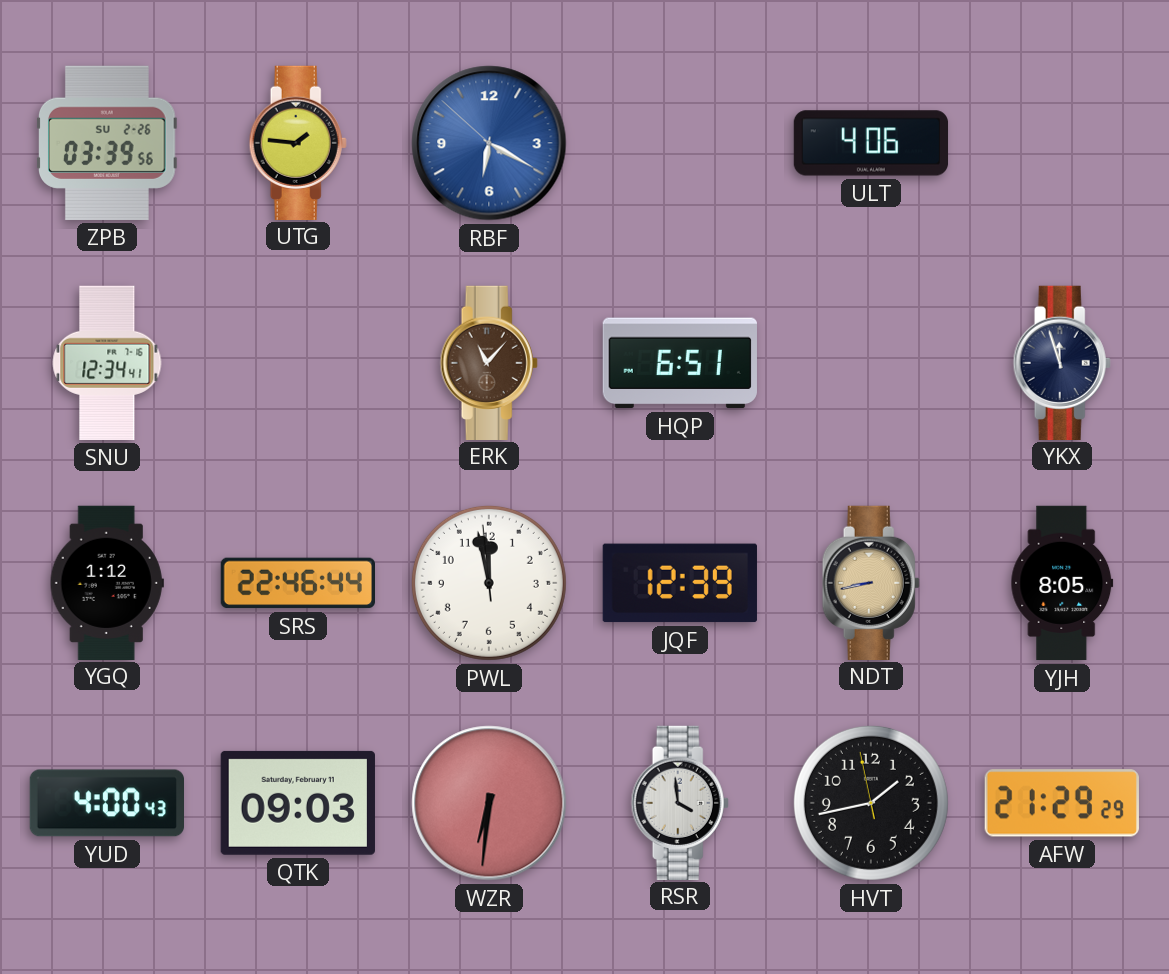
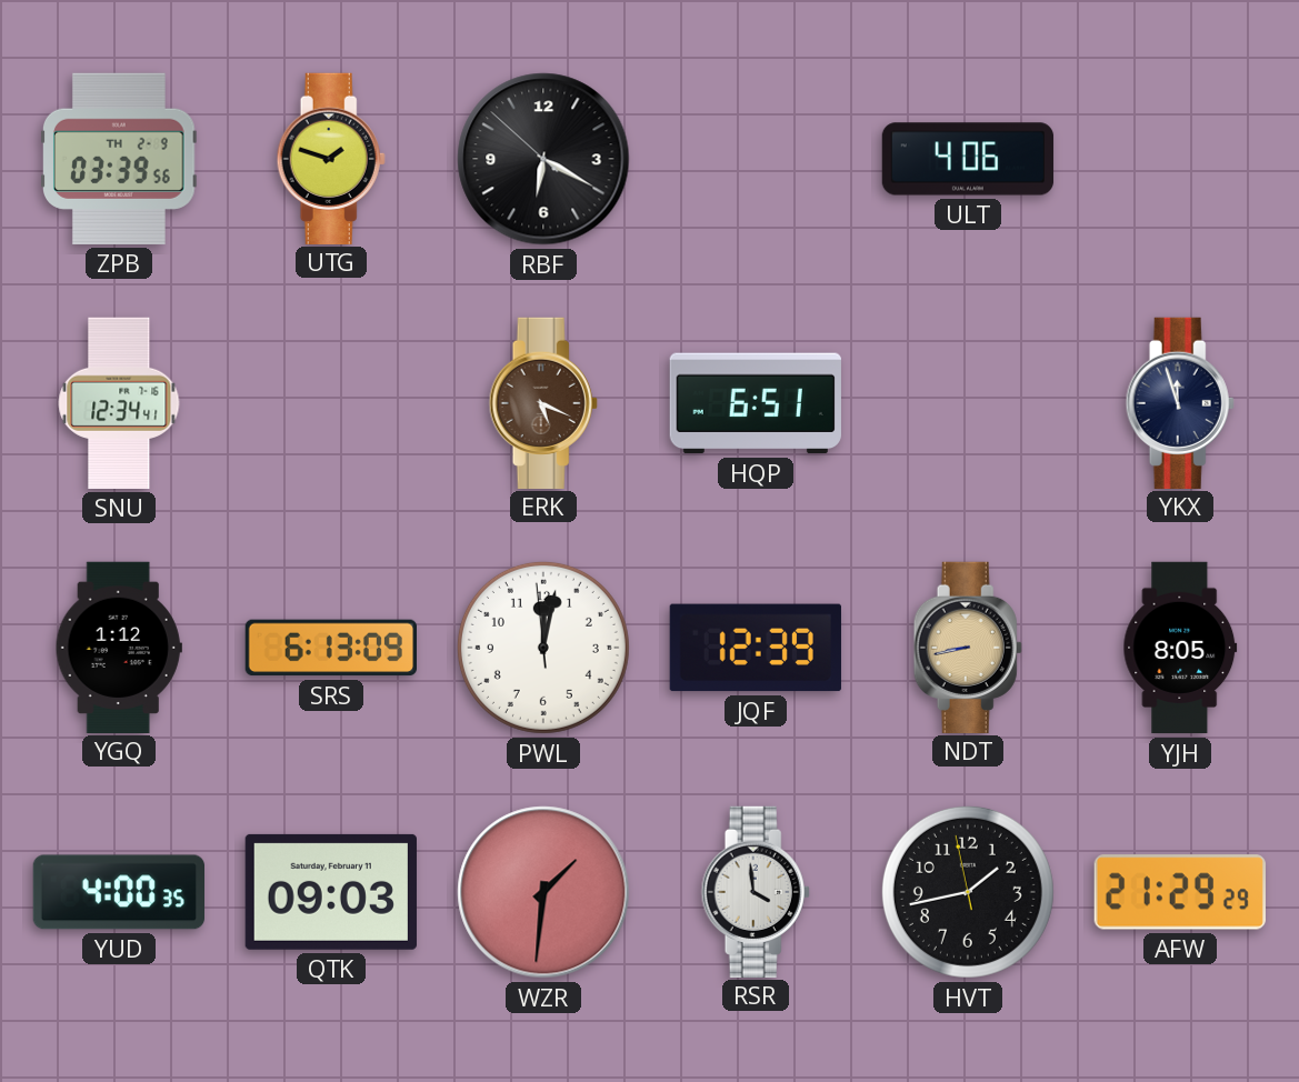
ZPB date: SU 2-26 -> TH 2-9
UTG: 1:46 -> 1:48
RBF dial: blue -> black
ERK: 11:07 -> 5:19
SRS: 22:46 -> 6:13
PWL: 11:57 -> 12:01
YUD: 4:00:43 -> 4:00:35
WZR: 6:31 -> 1:31
